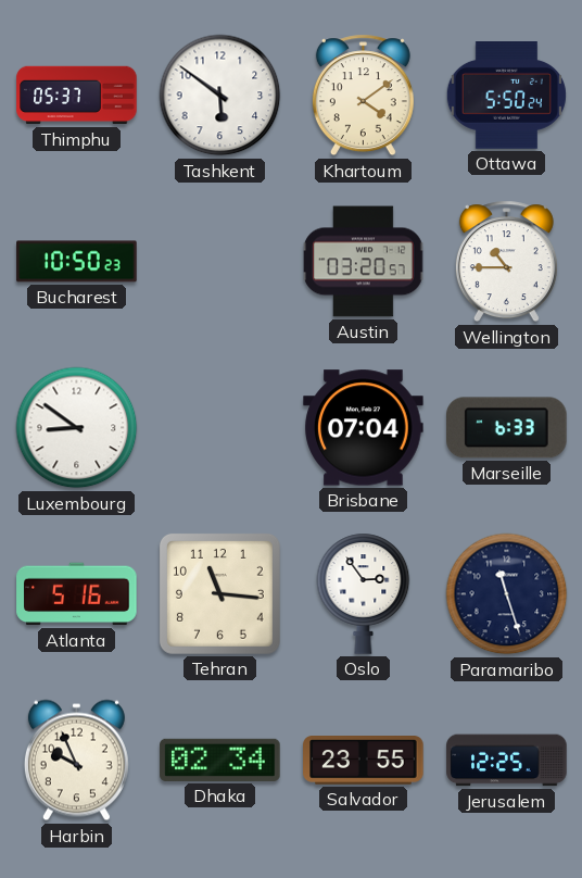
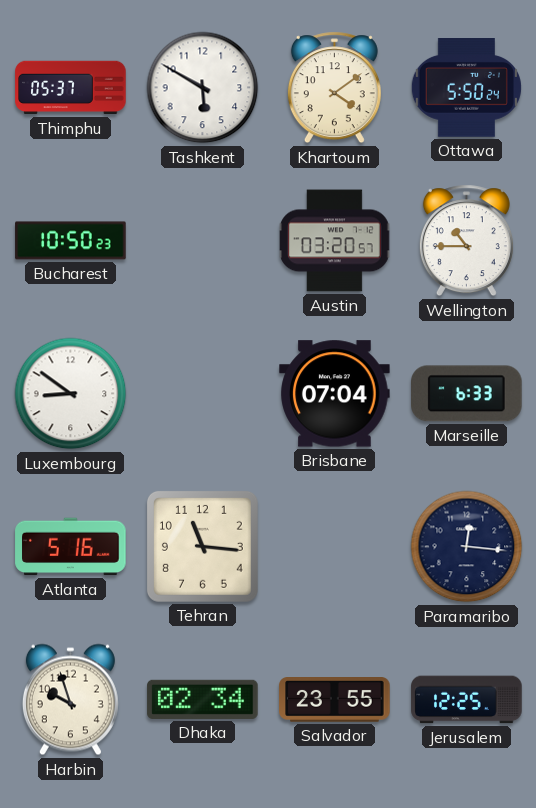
Tashkent: 5:51 -> 5:50
Oslo: 2:54 -> none
Paramaribo: 11:27 -> 12:16
Harbin: 9:56 -> 9:57
